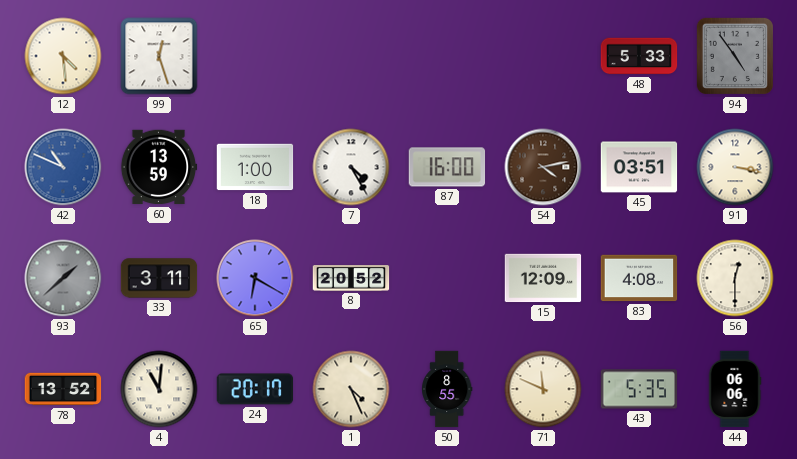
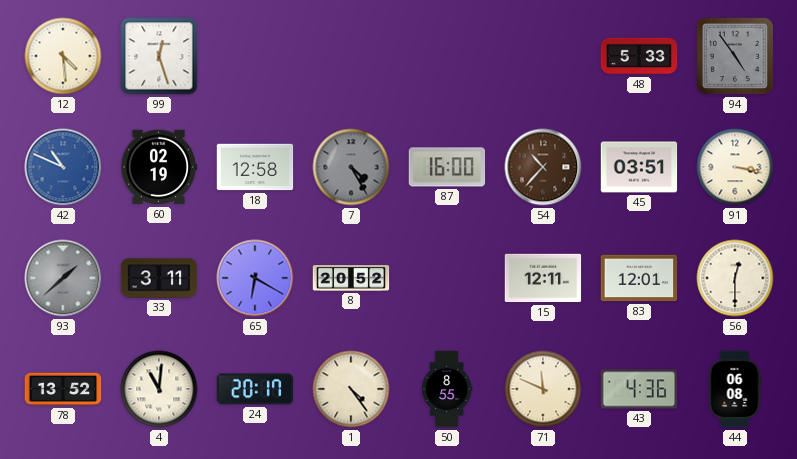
60: 13:59 -> 02:19
18: 1:00 -> 12:58
7 dial: white -> grey
54: 4:13 -> 10:37
15: 12:09 -> 12:11
83: 4:08 -> 12:01
1: 4:26 -> 4:24
43: 5:35 -> 4:36
44: 06:06 -> 06:08
